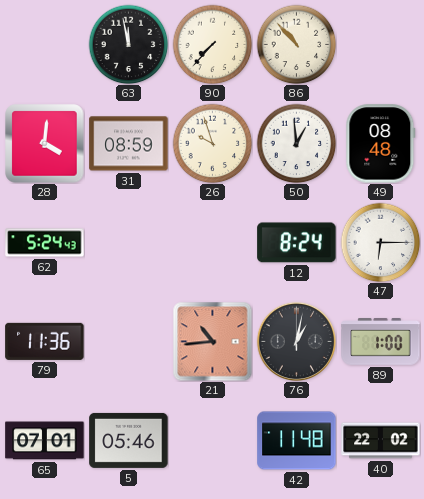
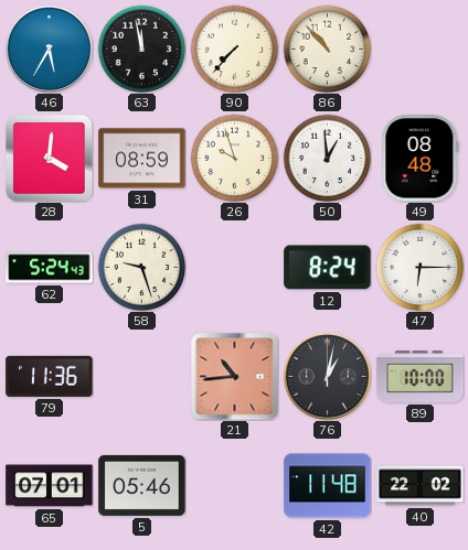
46: none -> 5:35
58: none -> 9:27
89: 1:00 -> 10:00
